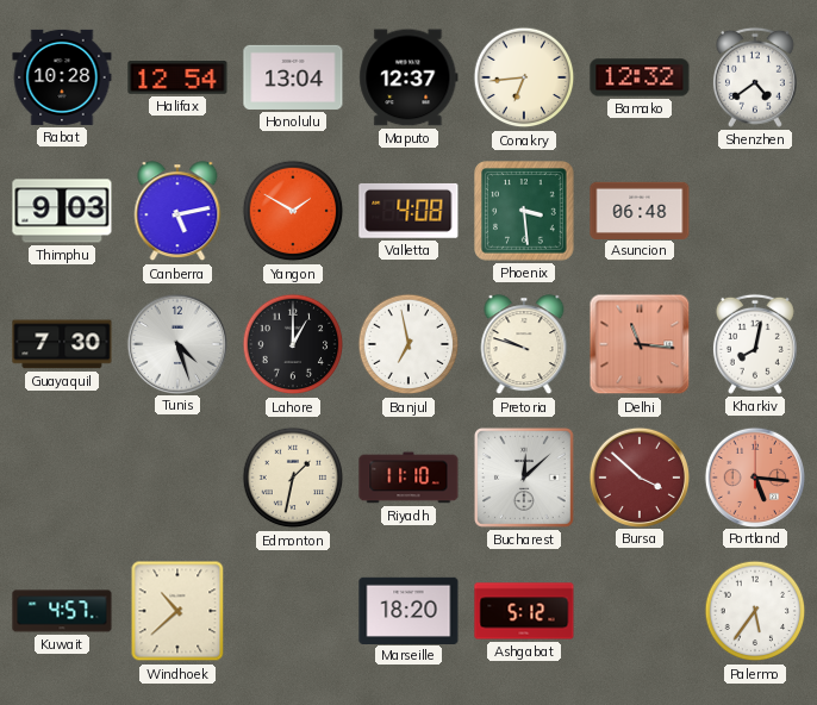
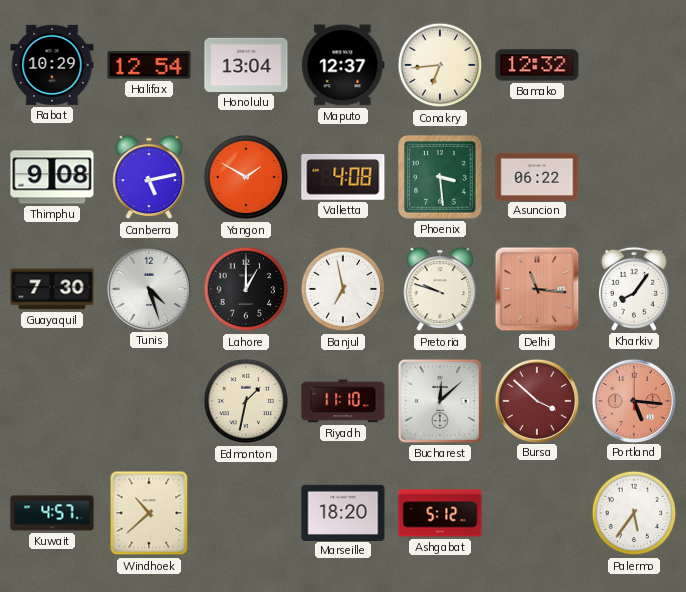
Rabat: 10:28 -> 10:29
Shenzhen: 4:39 -> none
Thimphu: 9:03 -> 9:08
Asuncion: 06:48 -> 06:22
Kharkiv: 8:02 -> 8:06
